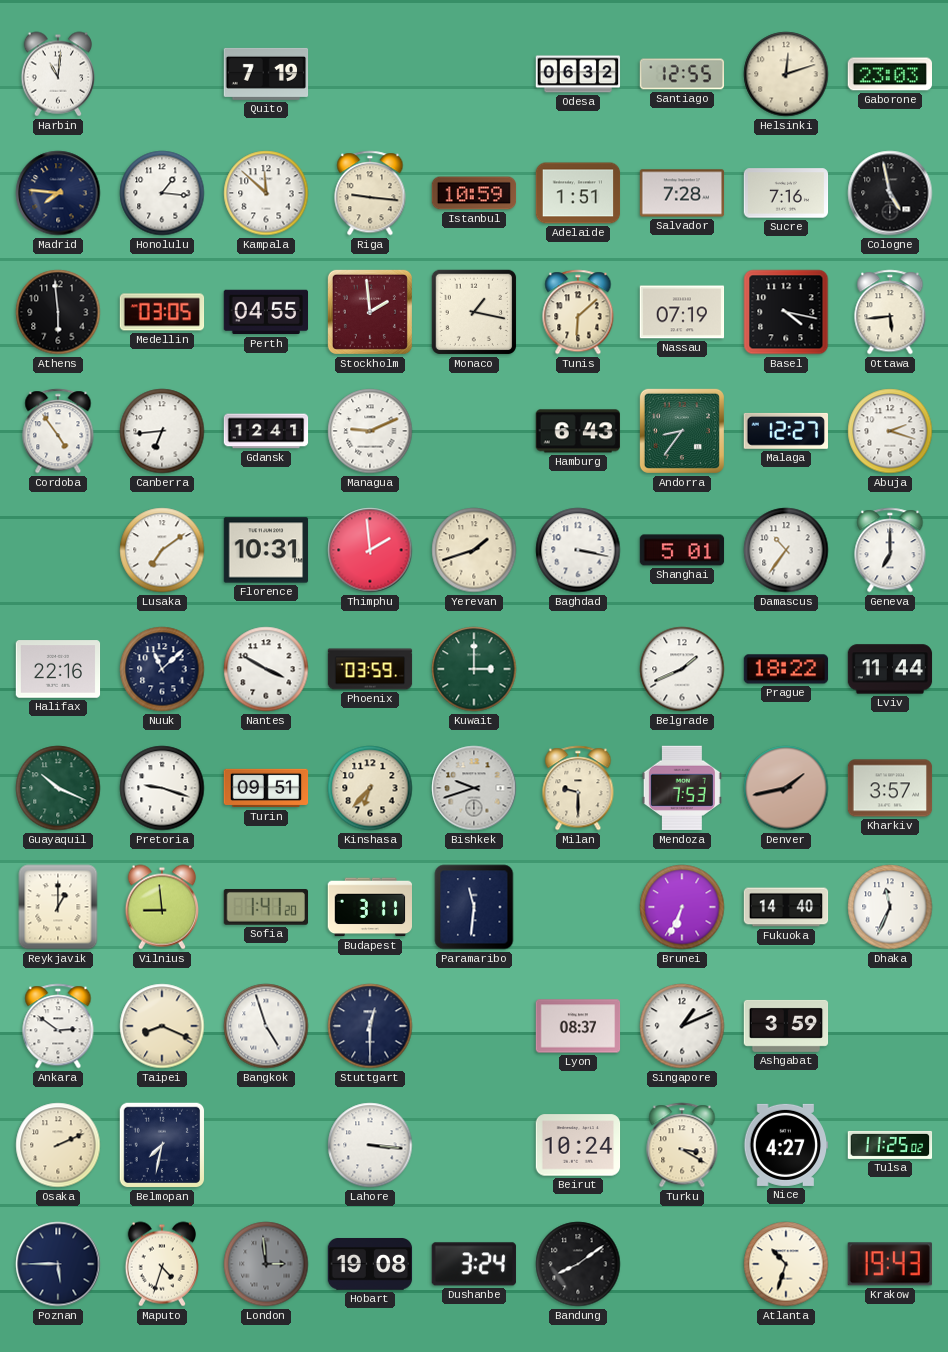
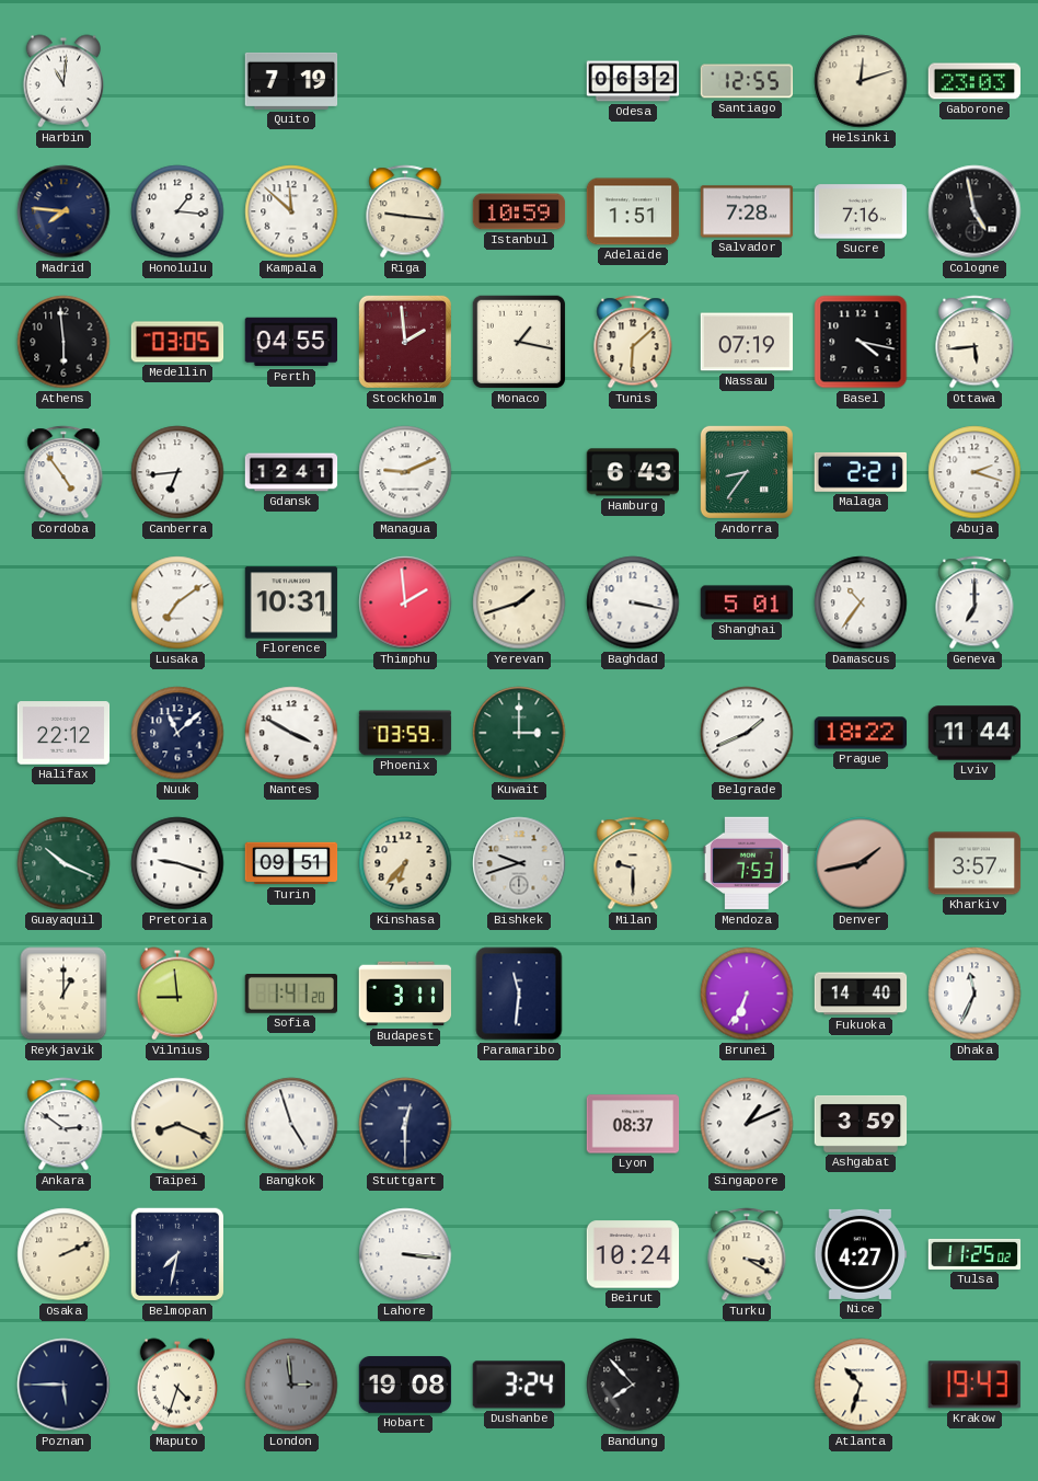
Malaga: 12:27 -> 2:21
Halifax: 22:16 -> 22:12
Bandung: 8:09 -> 7:53
